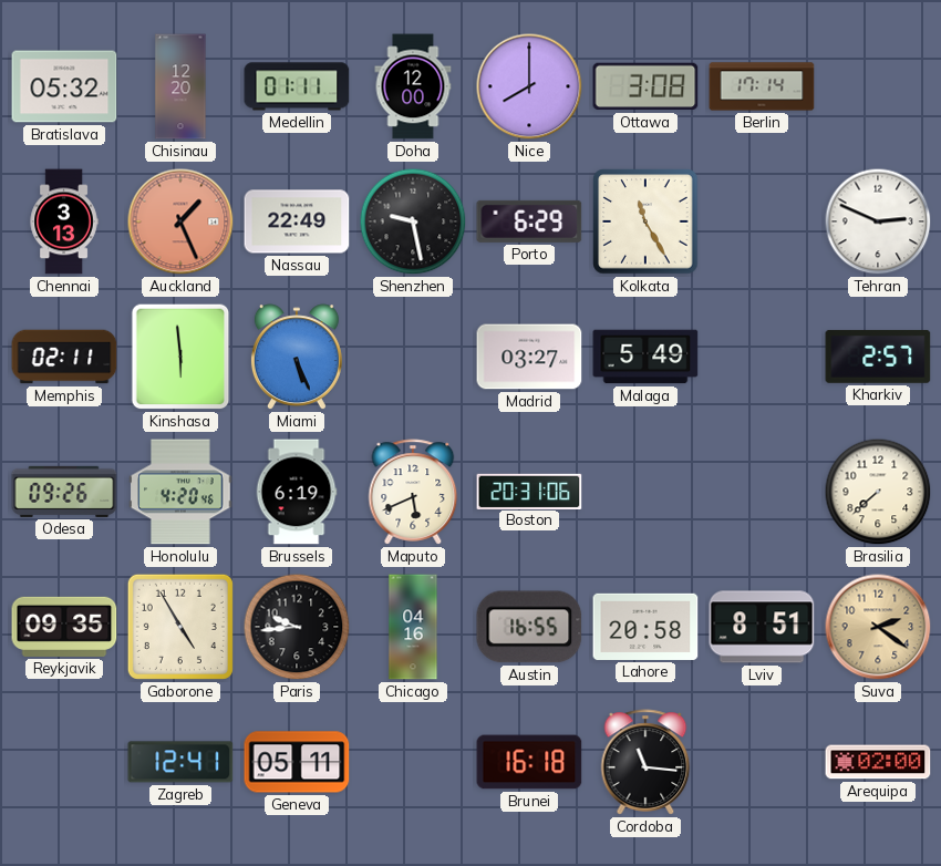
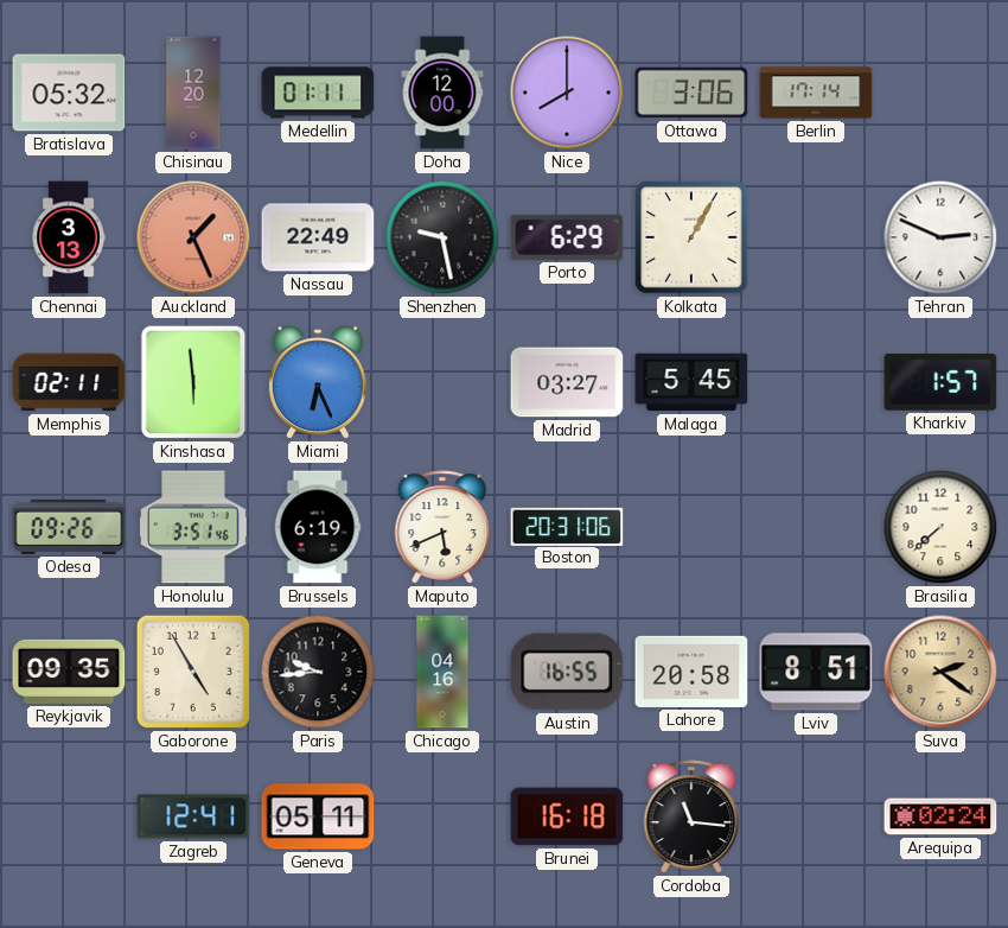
Ottawa: 3:08 -> 3:06
Kolkata: 11:25 -> 1:05
Miami: 5:26 -> 6:26
Malaga: 5:49 -> 5:45
Kharkiv: 2:57 -> 1:57
Honolulu: 4:20 -> 3:51
Arequipa: 02:00 -> 02:24
